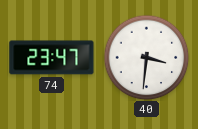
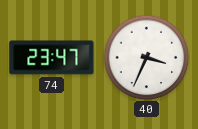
40: 3:31 -> 3:34
